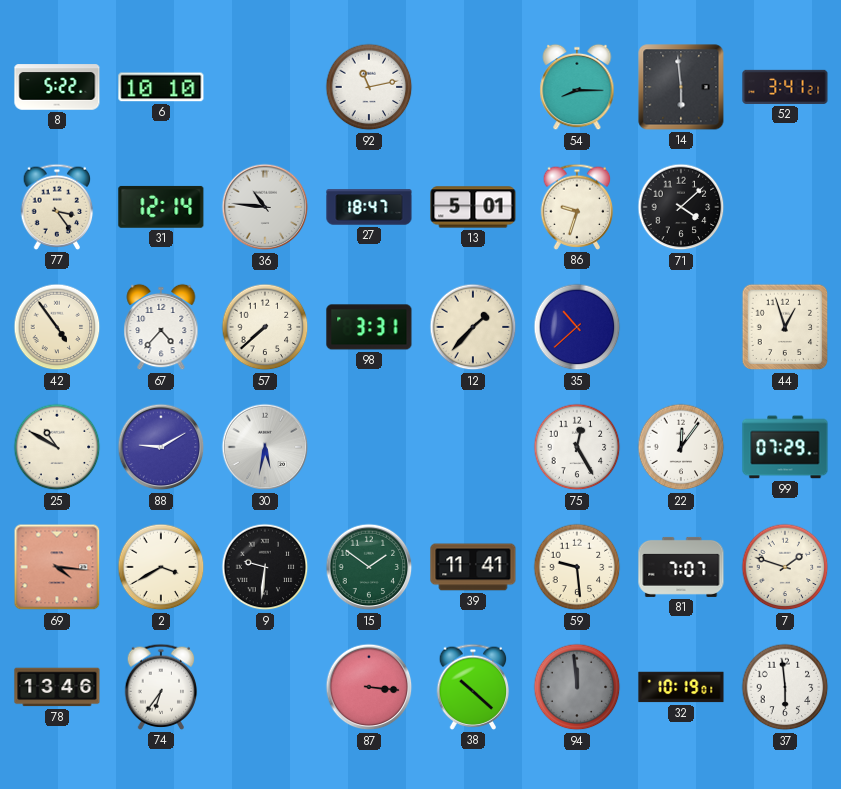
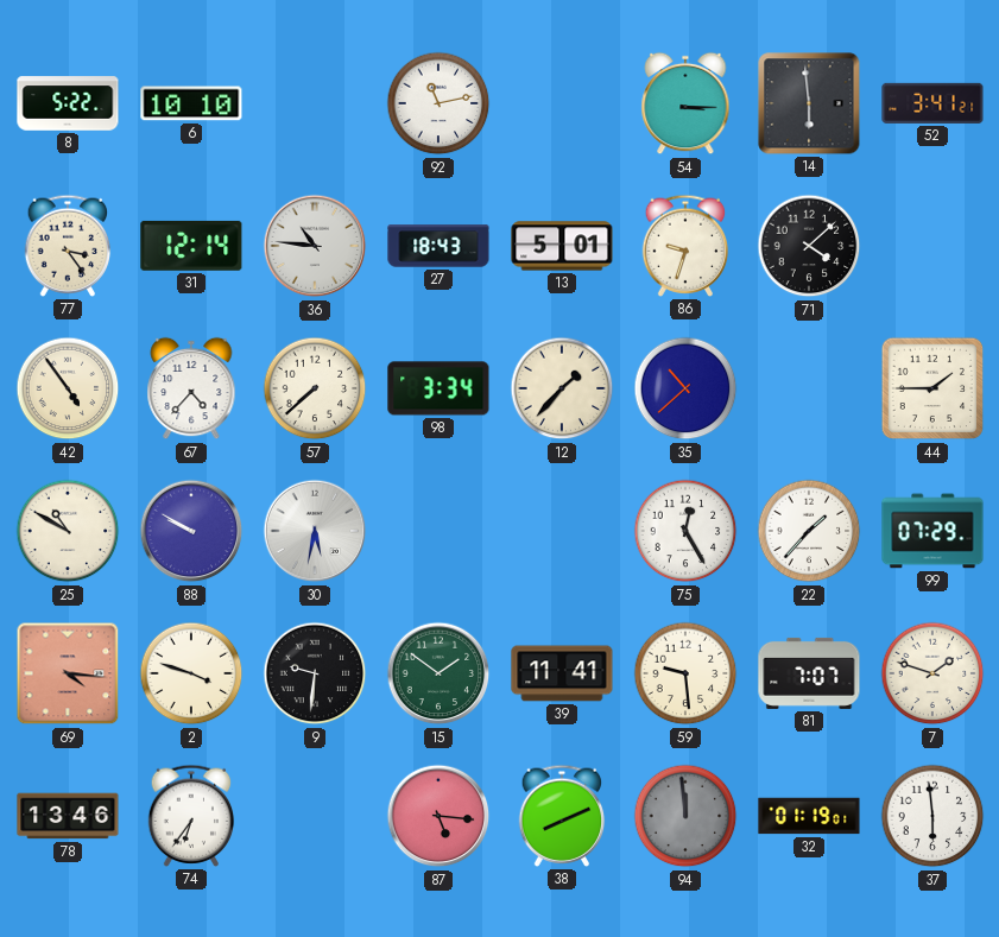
54: 8:15 -> 3:15
27: 18:47 -> 18:43
98: 3:31 -> 3:34
44: 12:57 -> 1:45
88: 9:10 -> 9:50
22: 12:06 -> 1:37
2: 3:40 -> 3:48
87: 3:16 -> 5:16
38: 10:22 -> 8:11
32: 10:19 -> 01:19
